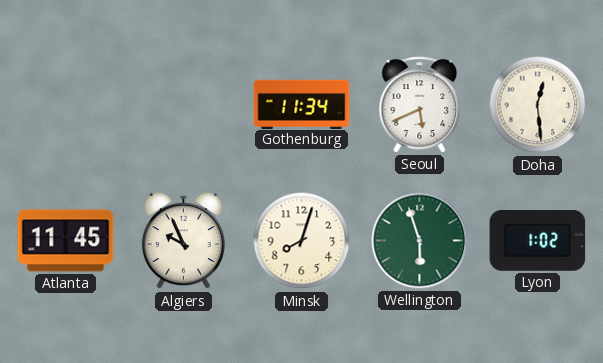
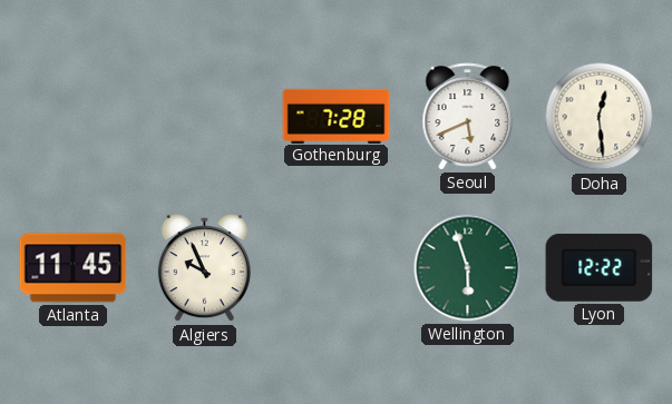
Gothenburg: 11:34 -> 7:28
Minsk: 8:03 -> none
Lyon: 1:02 -> 12:22
